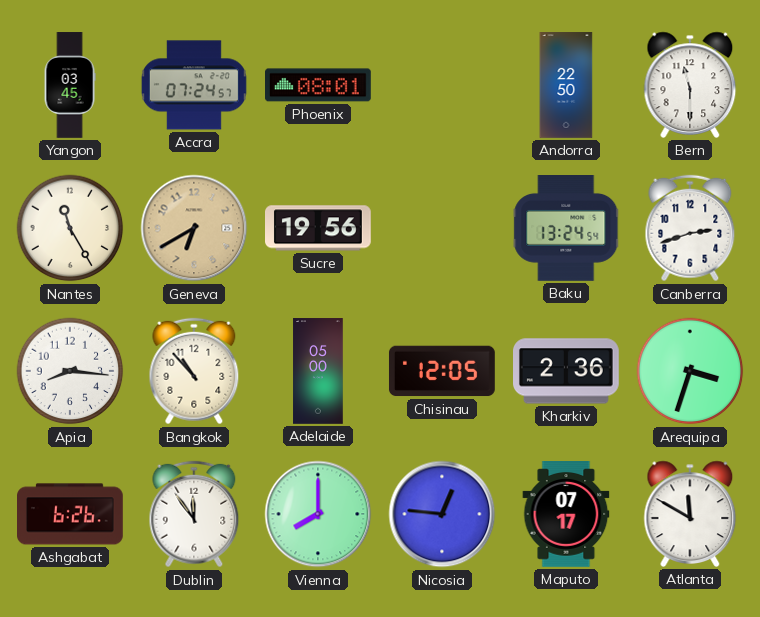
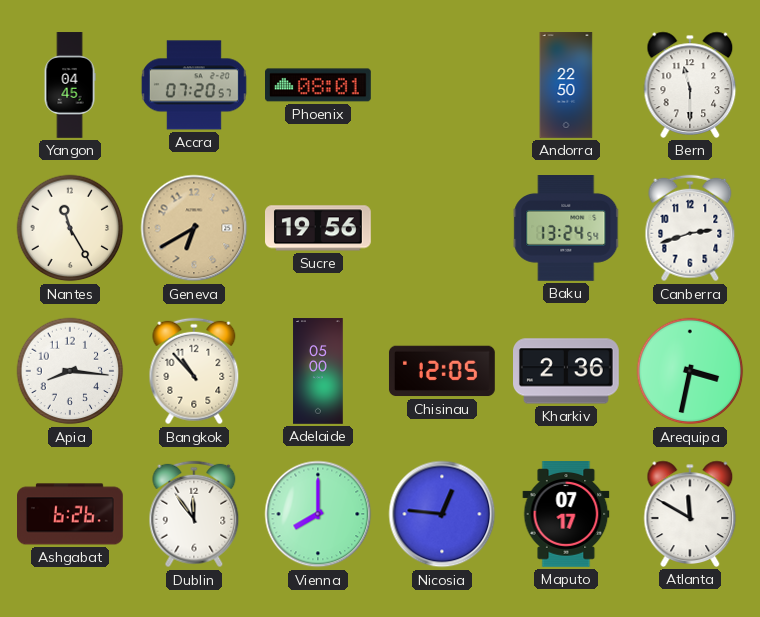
Yangon: 03:45 -> 04:45
Accra: 07:24 -> 07:20
Arequipa: 3:33 -> 3:32
